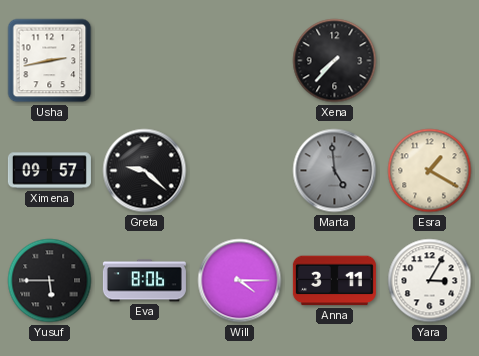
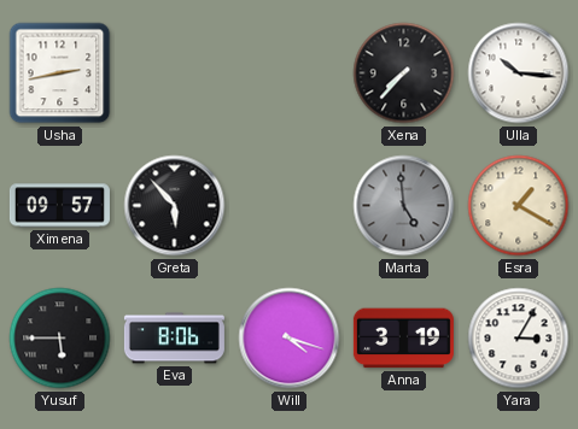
Ulla: none -> 10:16
Greta: 9:22 -> 5:53
Will: 4:15 -> 4:18
Anna: 3:11 -> 3:19
